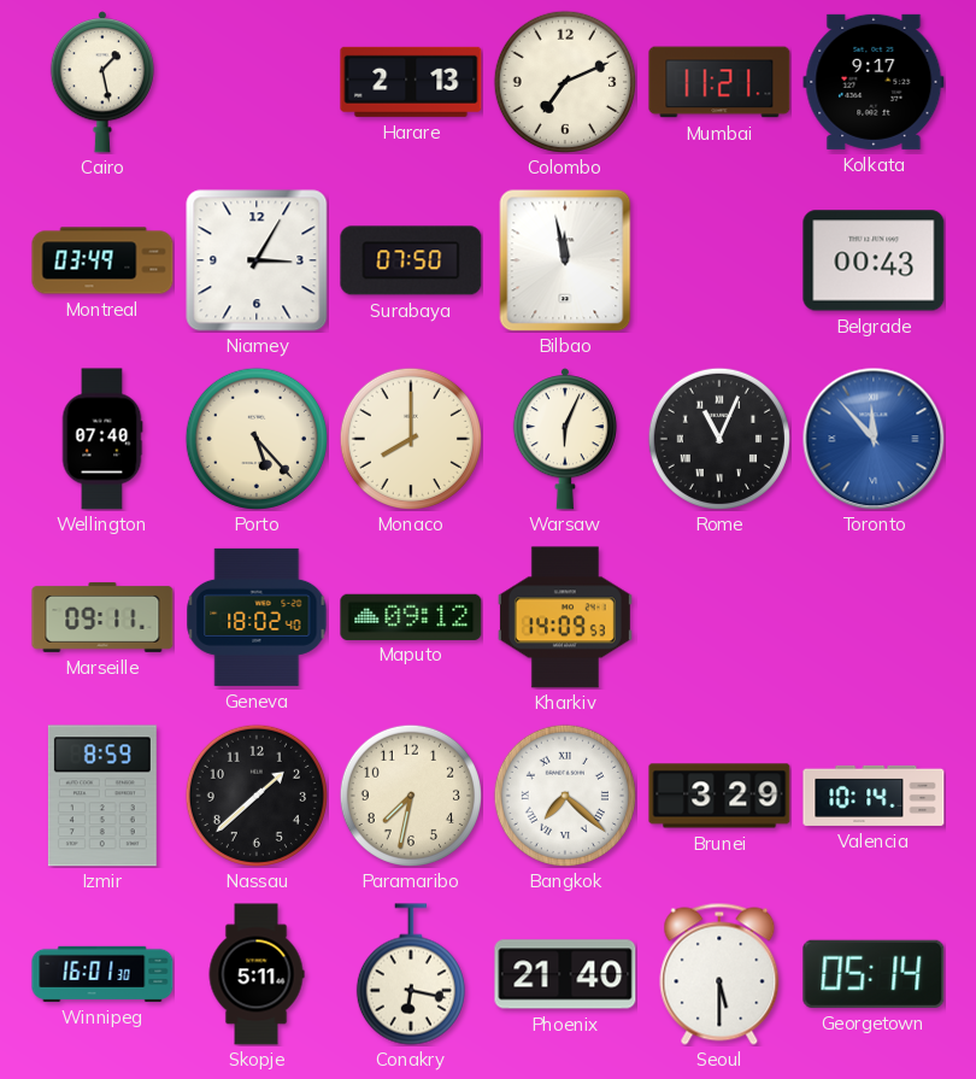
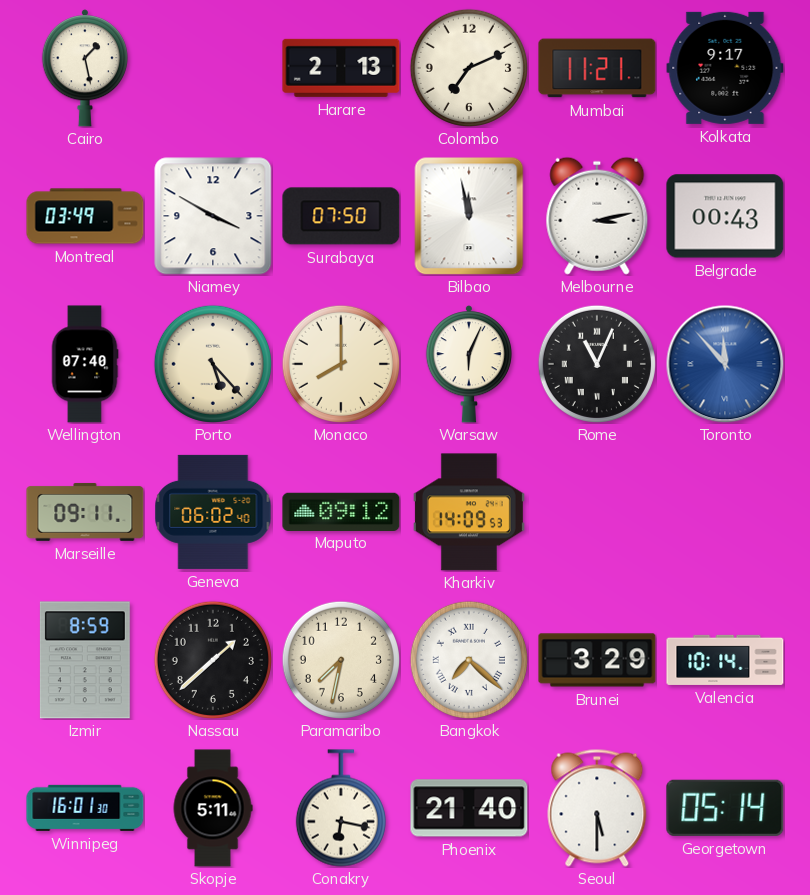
Niamey: 3:05 -> 3:50
Melbourne: none -> 3:13
Geneva: 18:02 -> 06:02
